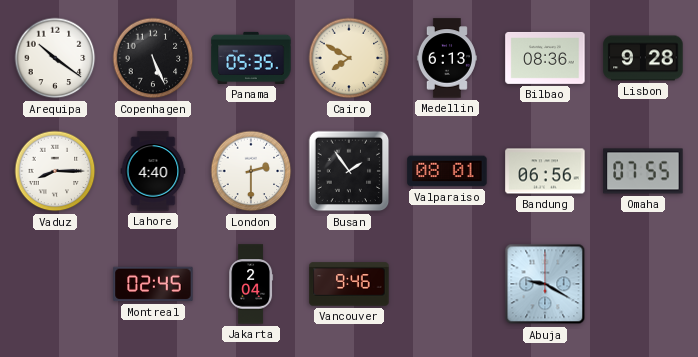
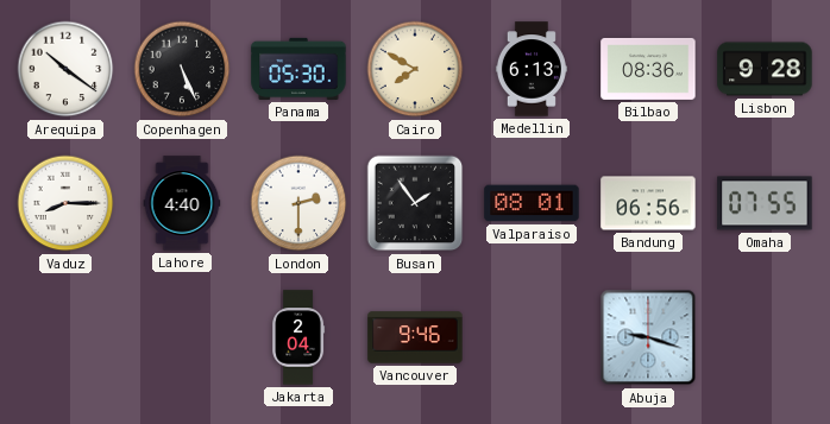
Panama: 05:35 -> 05:30
Montreal: 02:45 -> none
Abuja: 9:20 -> 9:18
